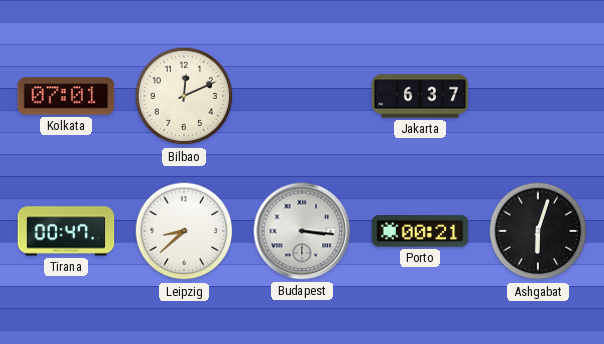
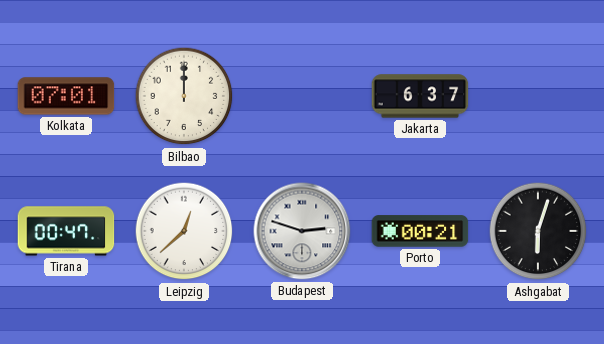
Bilbao: 12:11 -> 12:00
Leipzig: 8:38 -> 12:38
Budapest: 3:16 -> 2:48
